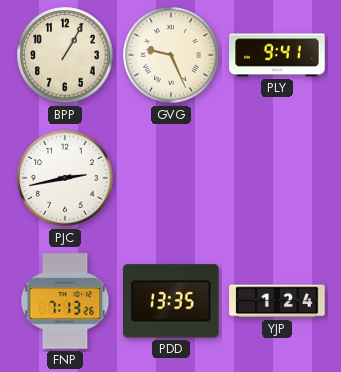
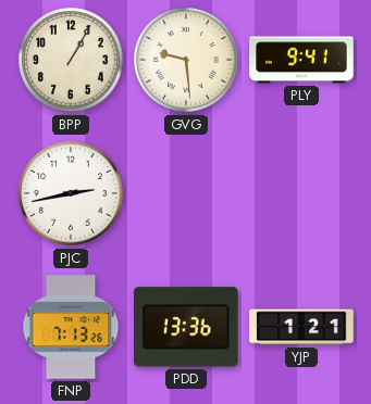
GVG: 9:26 -> 9:29
PDD: 13:35 -> 13:36
YJP: 1:24 -> 1:21
